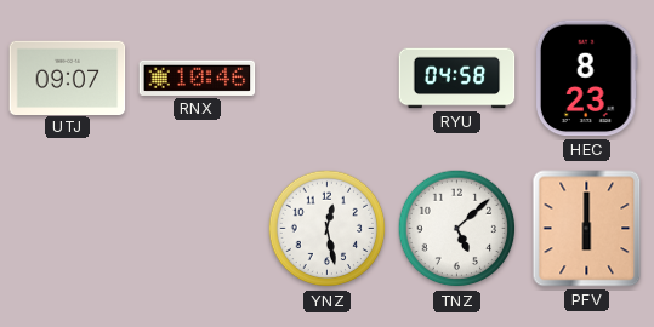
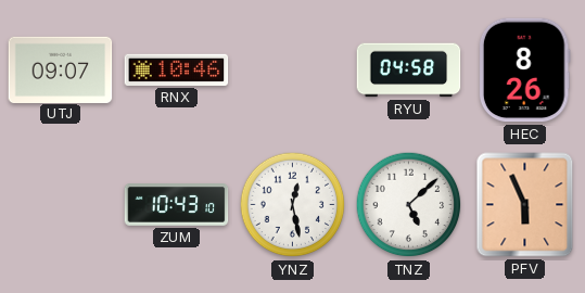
HEC: 8:23 -> 8:26
ZUM: none -> 10:43
PFV: 6:00 -> 5:56
